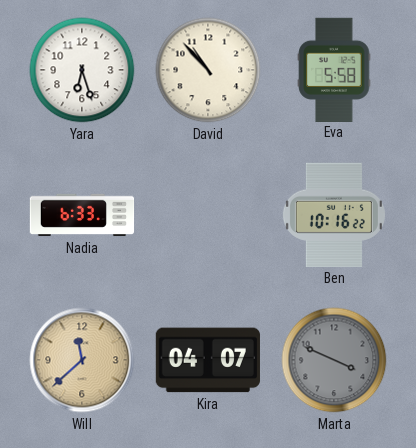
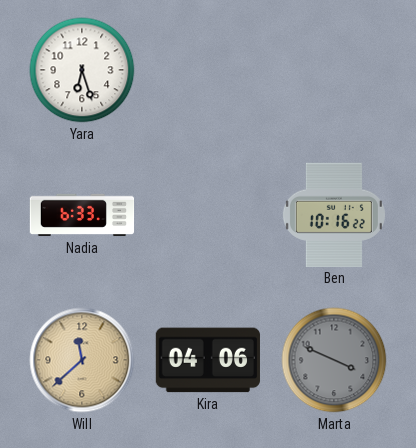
David: 10:53 -> none
Eva: 5:58 -> none
Kira: 04:07 -> 04:06
